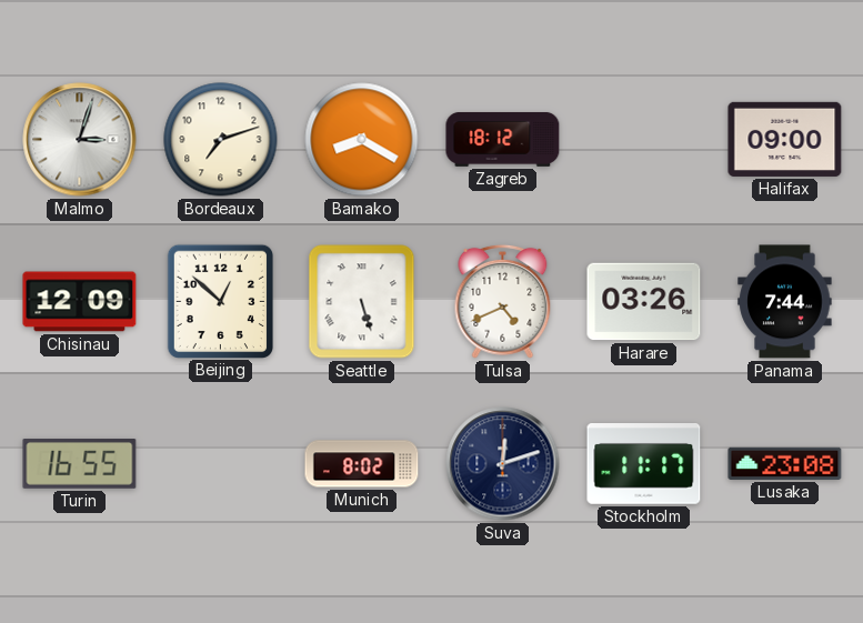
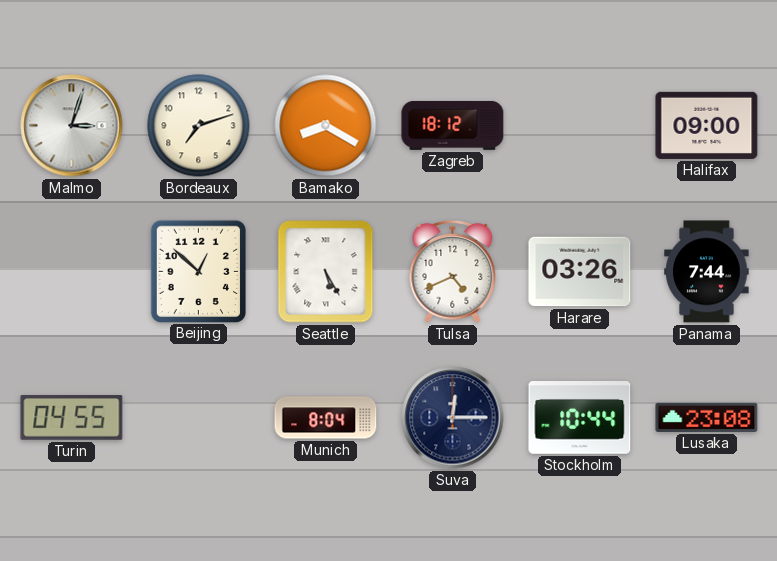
Chisinau: 12:09 -> none
Seattle: 5:27 -> 5:25
Turin: 16:55 -> 04:55
Munich: 8:02 -> 8:04
Suva: 12:12 -> 12:15
Stockholm: 11:17 -> 10:44
